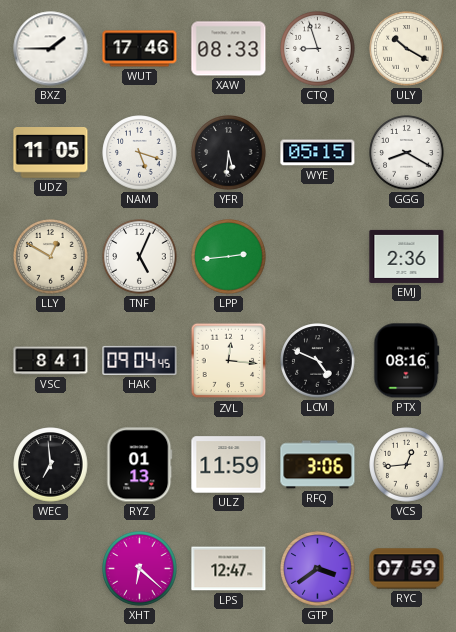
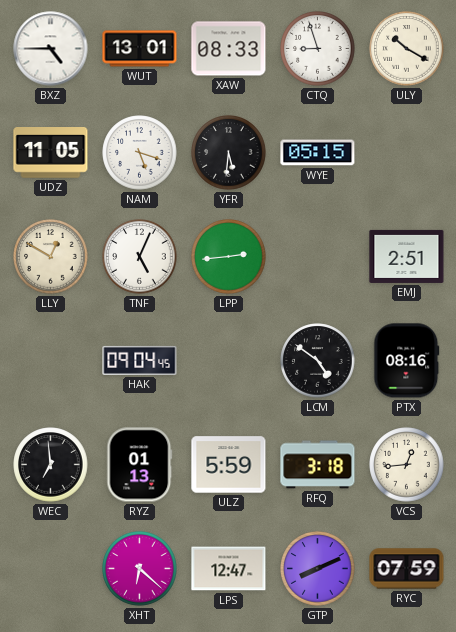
BXZ: 1:45 -> 4:45
WUT: 17:46 -> 13:01
GGG: 8:20 -> none
EMJ: 2:36 -> 2:51
VSC: 8:41 -> none
ZVL: 12:16 -> none
LCM: 4:49 -> 4:51
ULZ: 11:59 -> 5:59
RFQ: 3:06 -> 3:18
GTP: 3:39 -> 8:11
